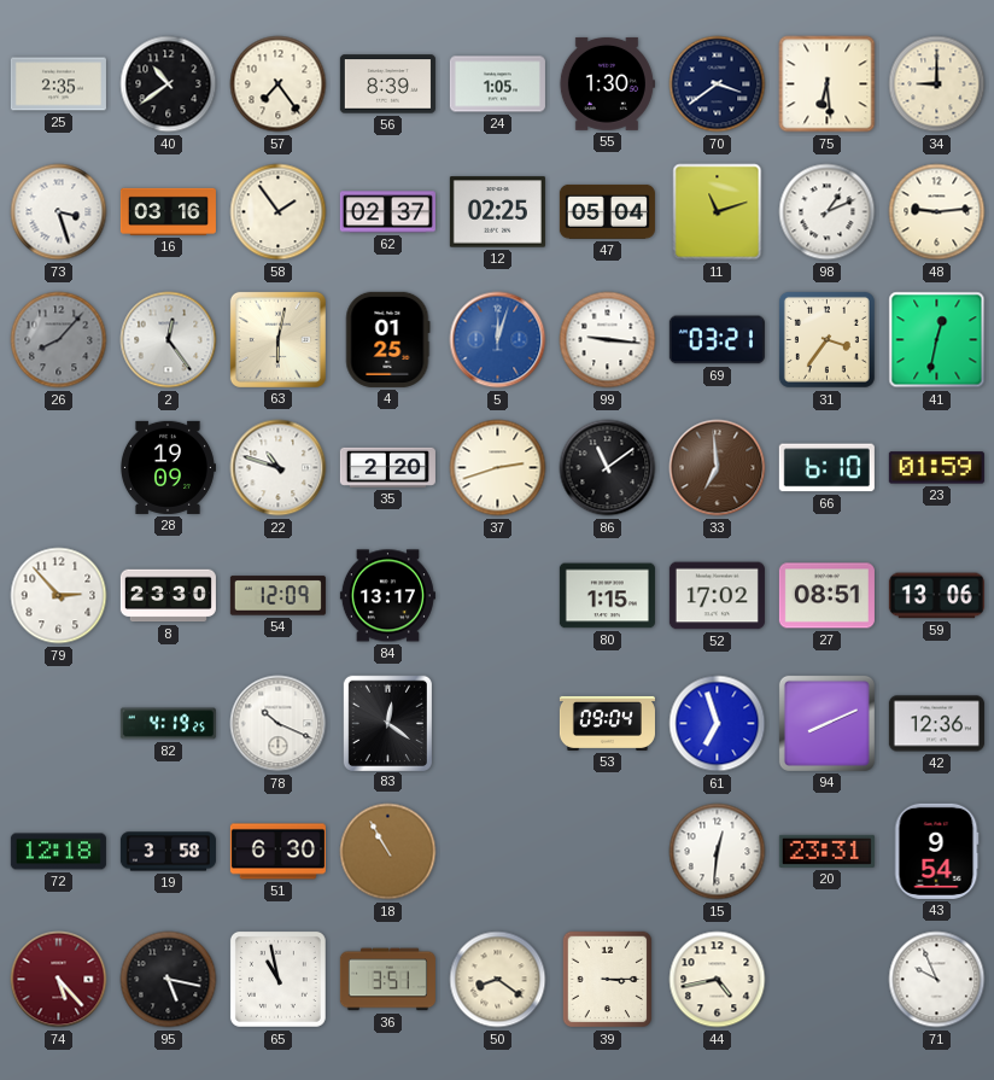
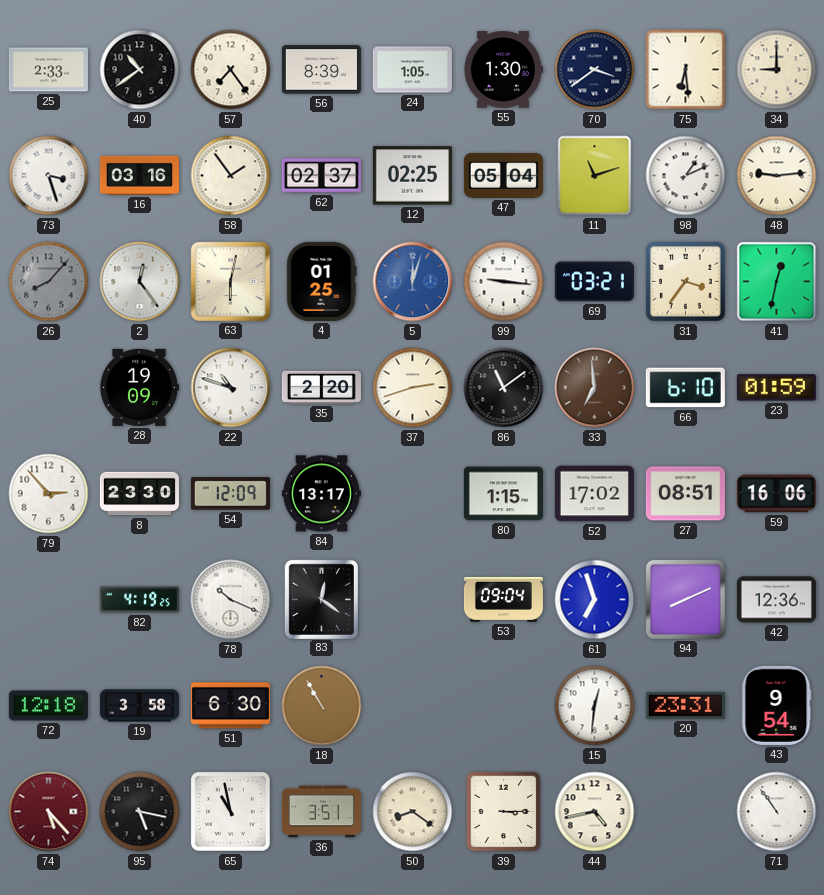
25: 2:35 -> 2:33
59: 13:06 -> 16:06
71: 9:56 -> 10:54
